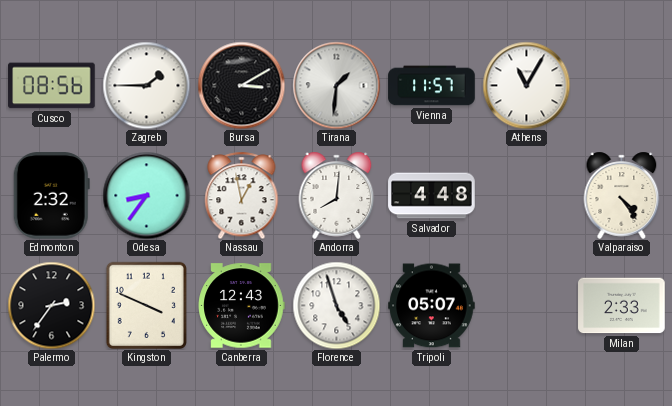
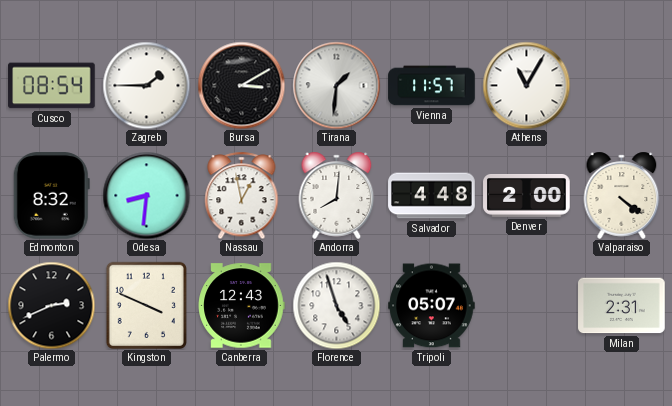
Cusco: 08:56 -> 08:54
Edmonton: 2:32 -> 8:32
Odesa: 8:36 -> 8:31
Denver: none -> 2:00
Valparaiso: 4:24 -> 4:21
Palermo: 2:36 -> 2:41
Milan: 2:33 -> 2:31
